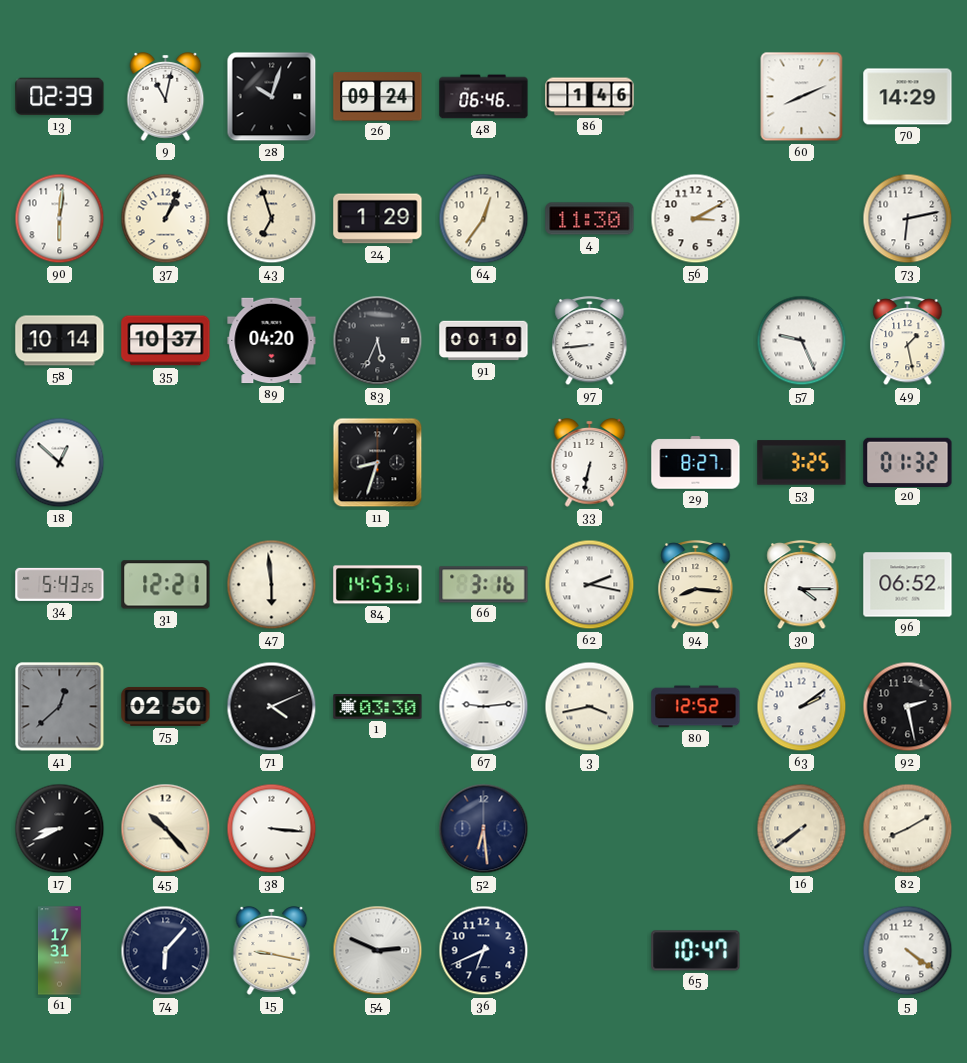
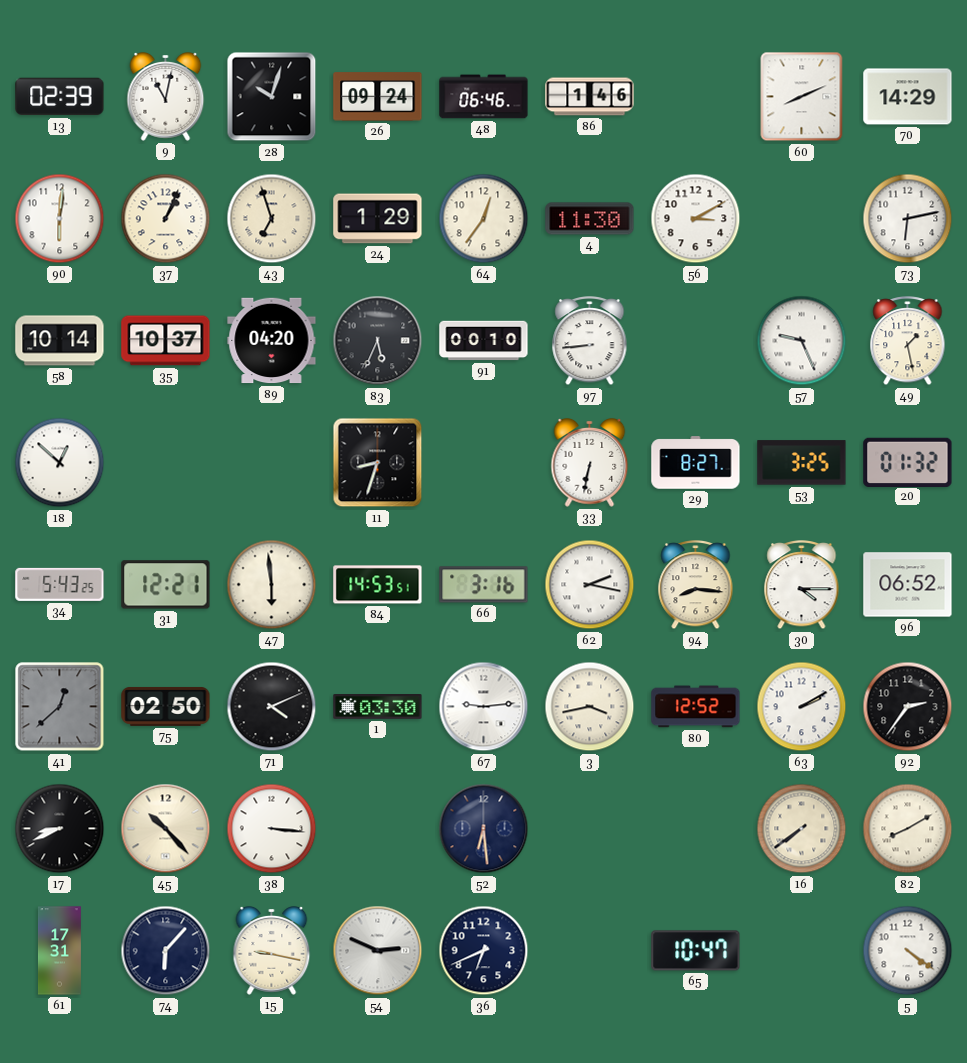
63: 2:09 -> 2:10
92: 2:28 -> 2:36
